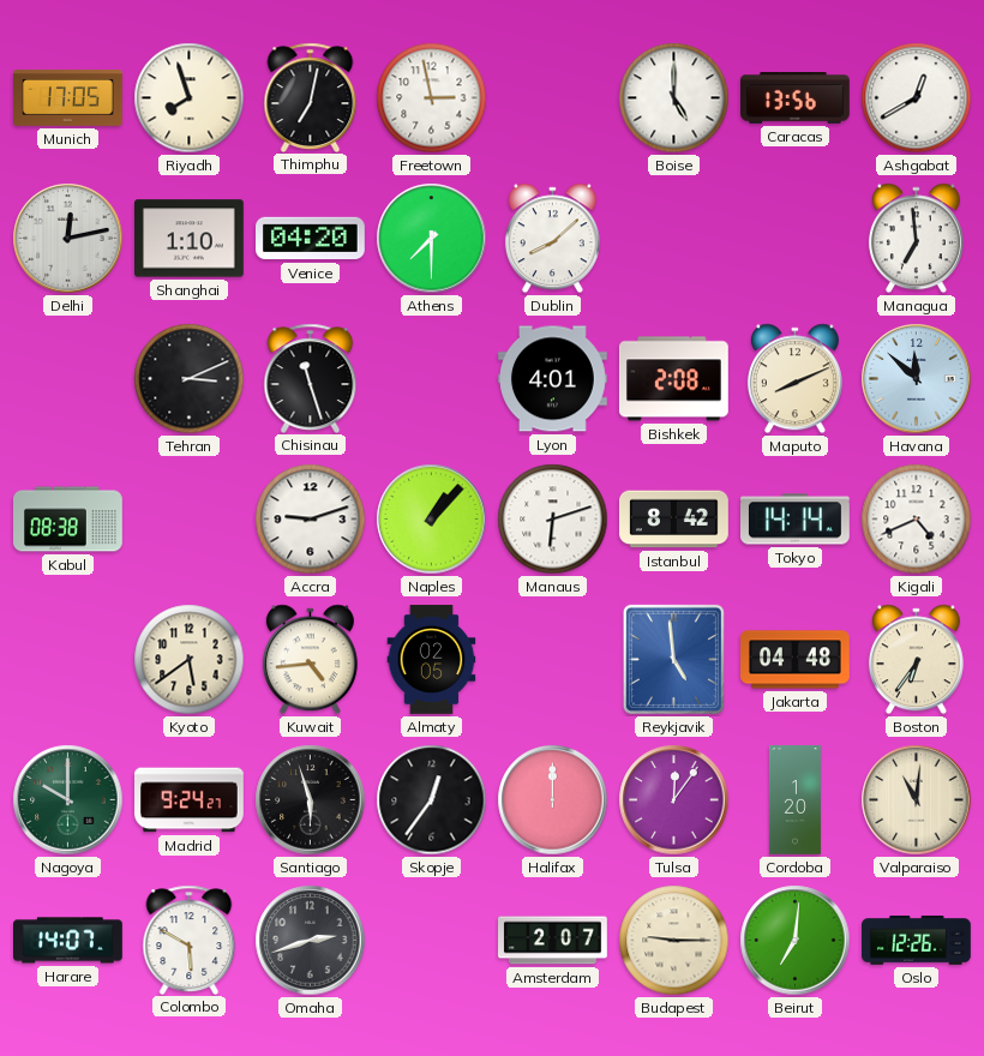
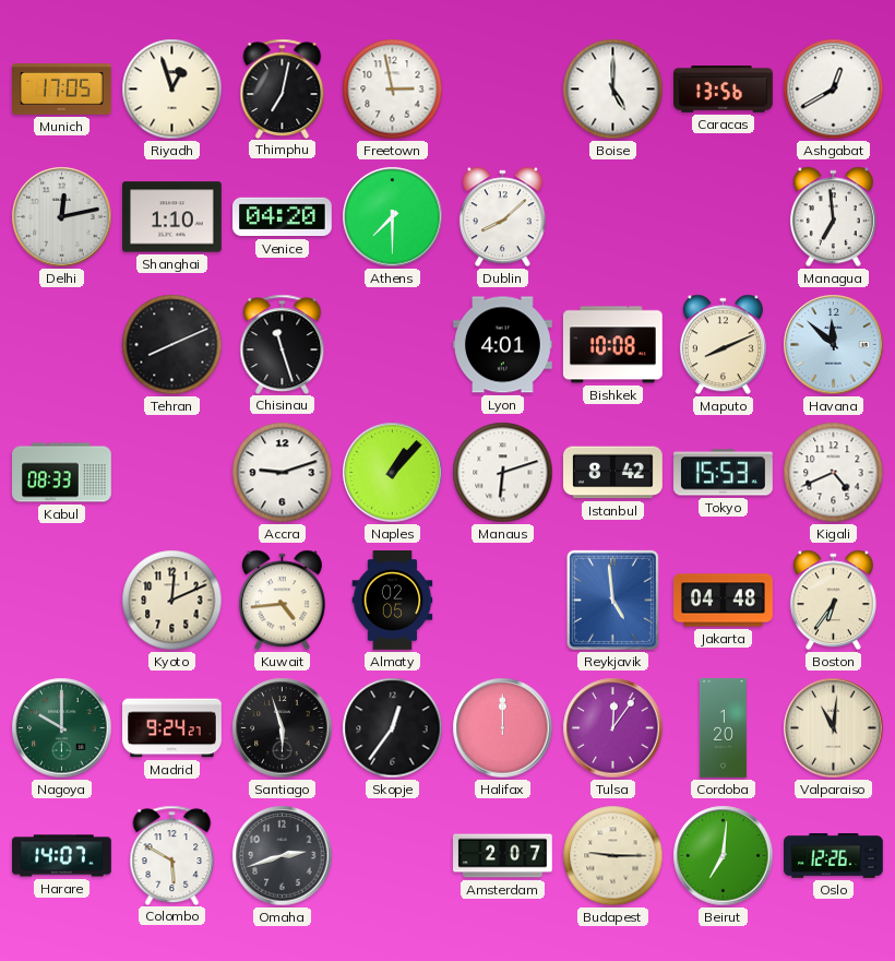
Riyadh: 7:57 -> 12:57
Tehran: 3:11 -> 8:11
Bishkek: 2:08 -> 10:08
Kabul: 08:38 -> 08:33
Tokyo: 14:14 -> 15:53
Kyoto: 5:39 -> 12:11
